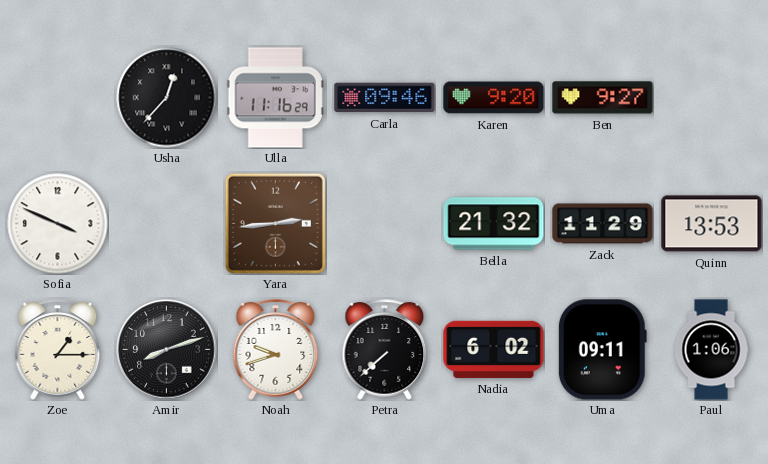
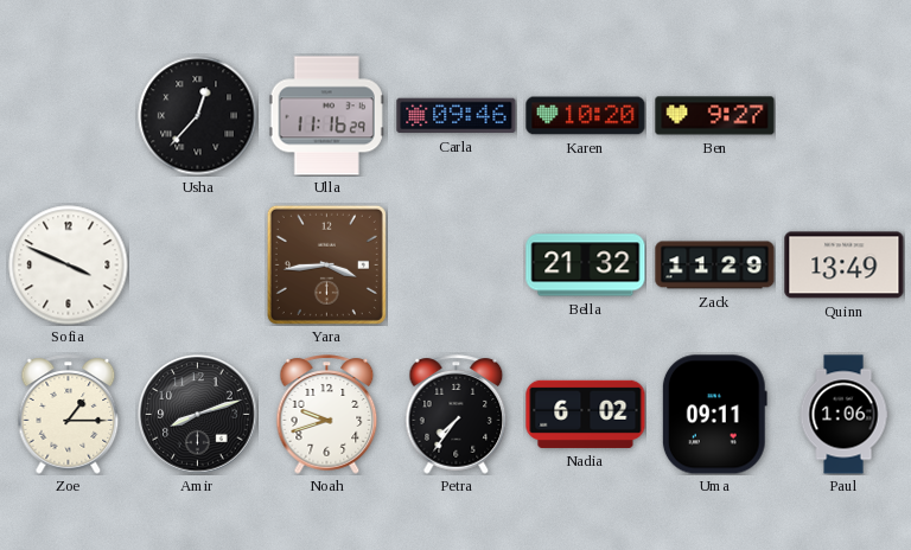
Karen: 9:20 -> 10:20
Yara: 2:44 -> 3:44
Quinn: 13:53 -> 13:49
Petra: 7:38 -> 7:36
